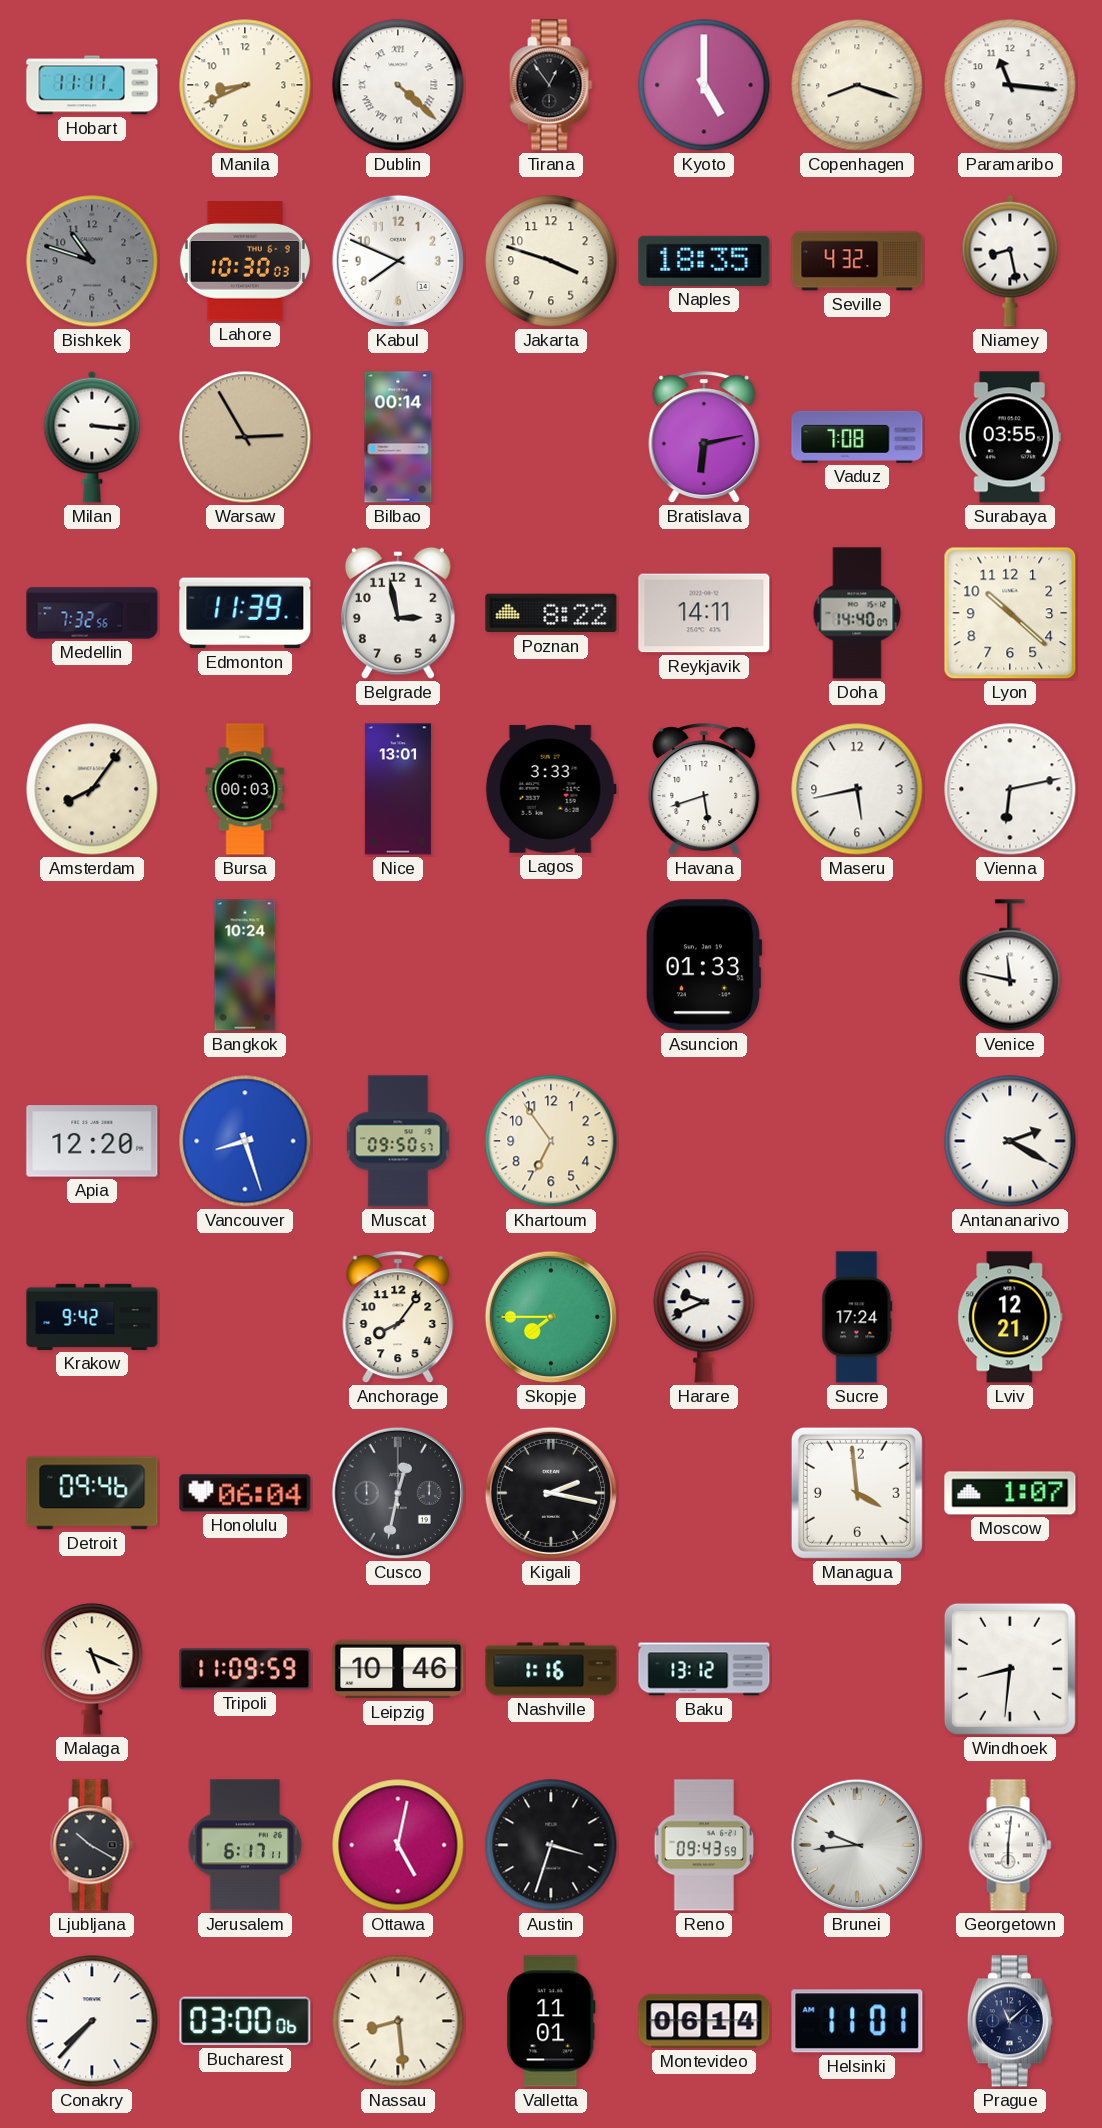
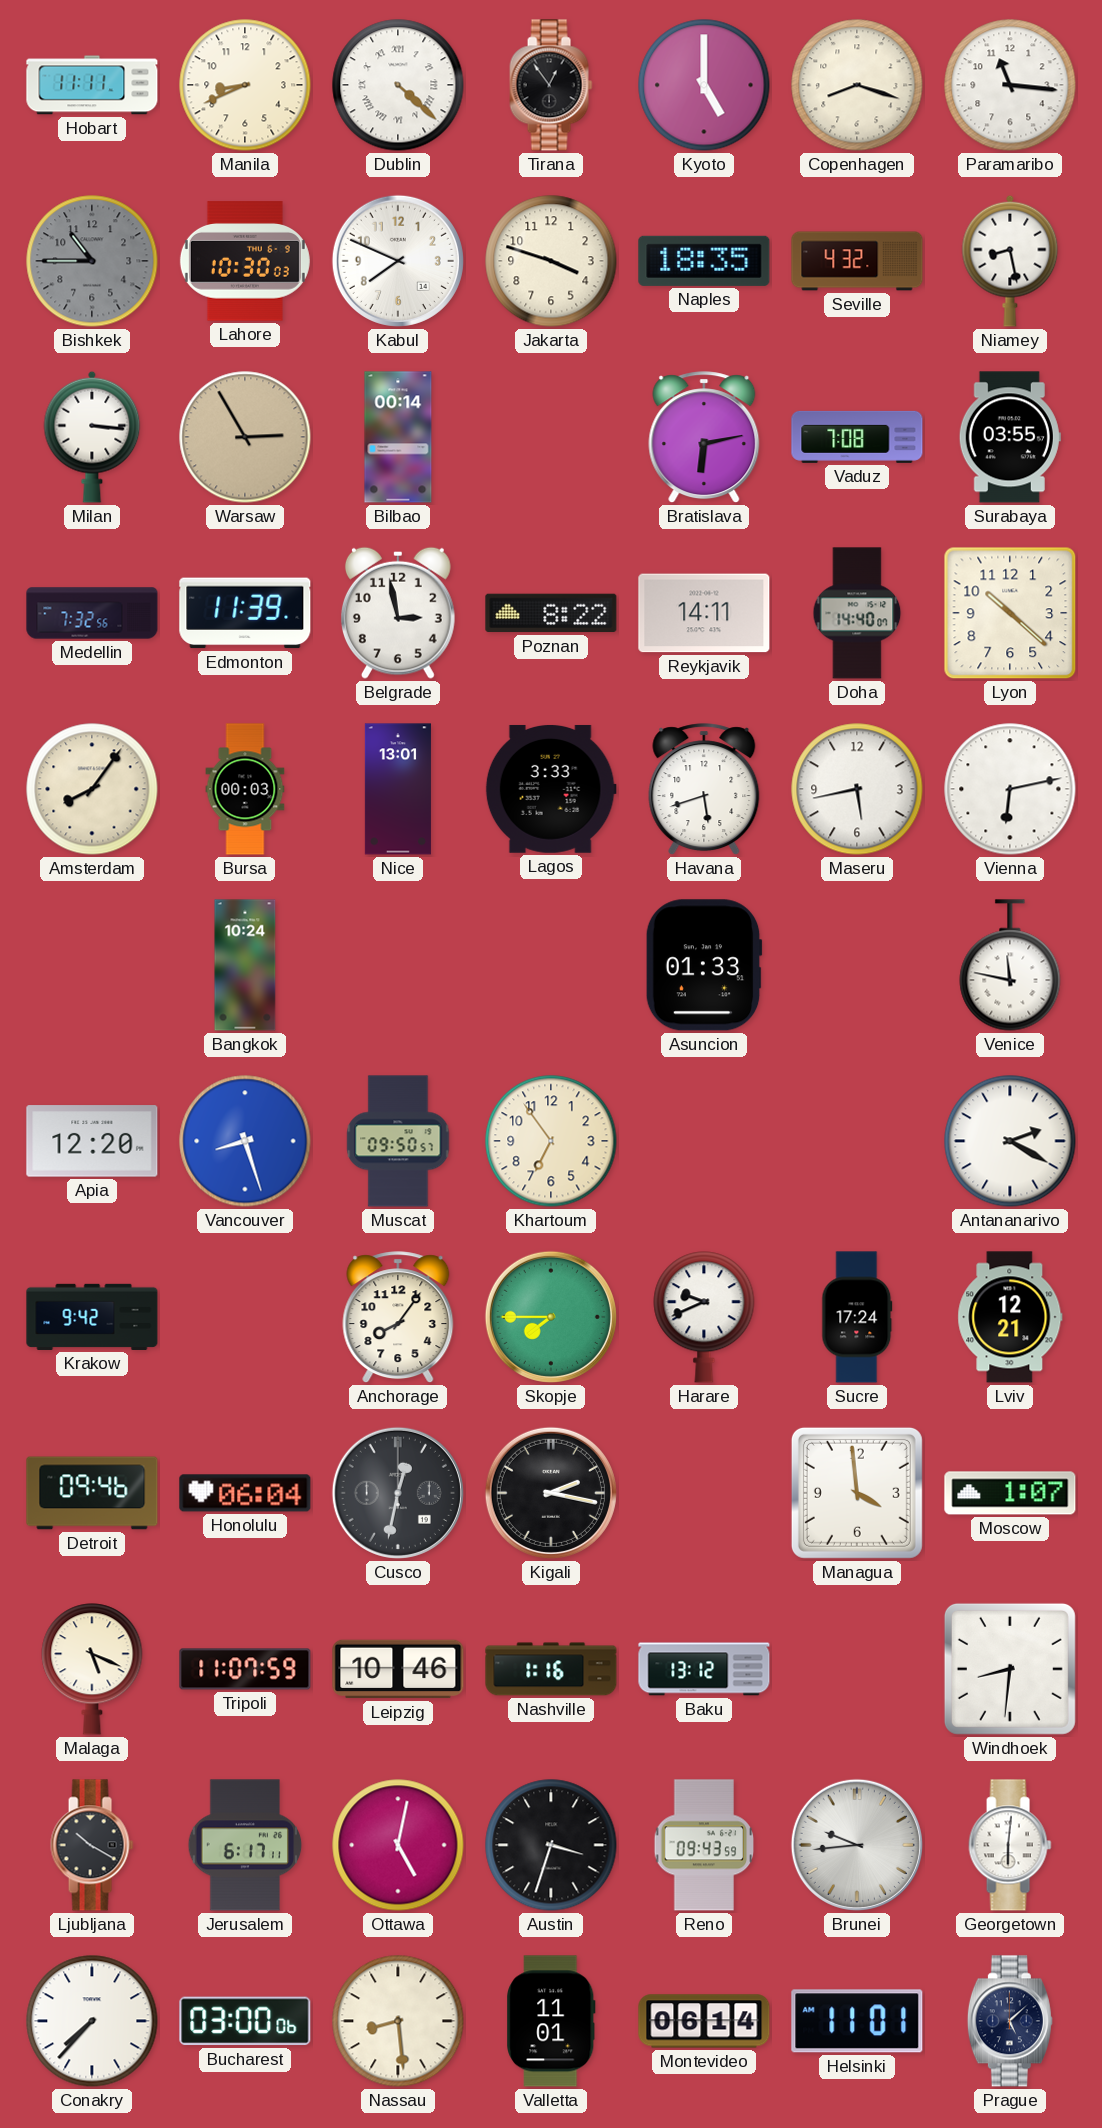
Bishkek: 10:48 -> 10:45
Tripoli: 11:09 -> 11:07
Prague: 11:08 -> 5:08
